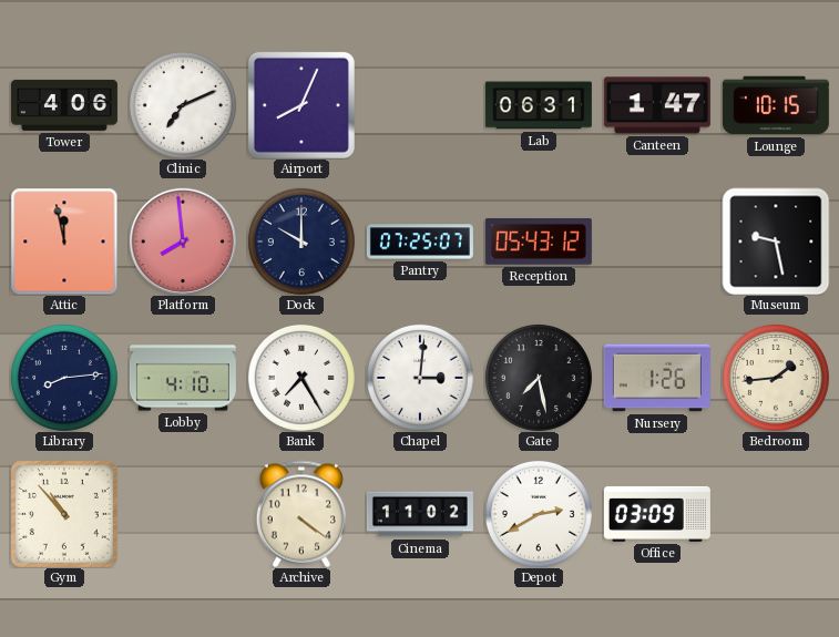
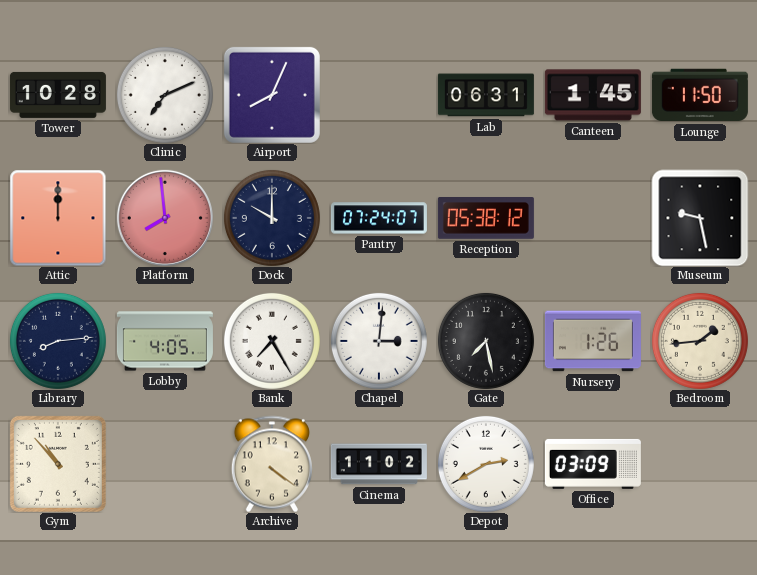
Tower: 4:06 -> 10:28
Canteen: 1:47 -> 1:45
Lounge: 10:15 -> 11:50
Attic: 11:58 -> 12:00
Pantry: 07:25 -> 07:24
Reception: 05:43 -> 05:38
Lobby: 4:10 -> 4:05
